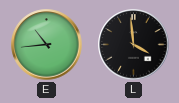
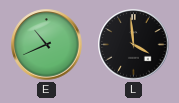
E: 10:44 -> 10:41
